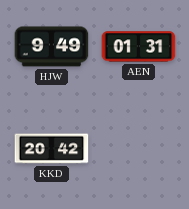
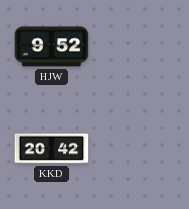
HJW: 9:49 -> 9:52
AEN: 01:31 -> none
